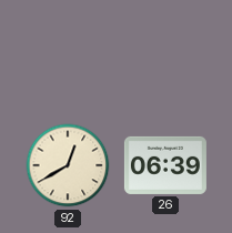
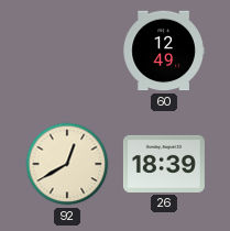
60: none -> 12:49
26: 06:39 -> 18:39
